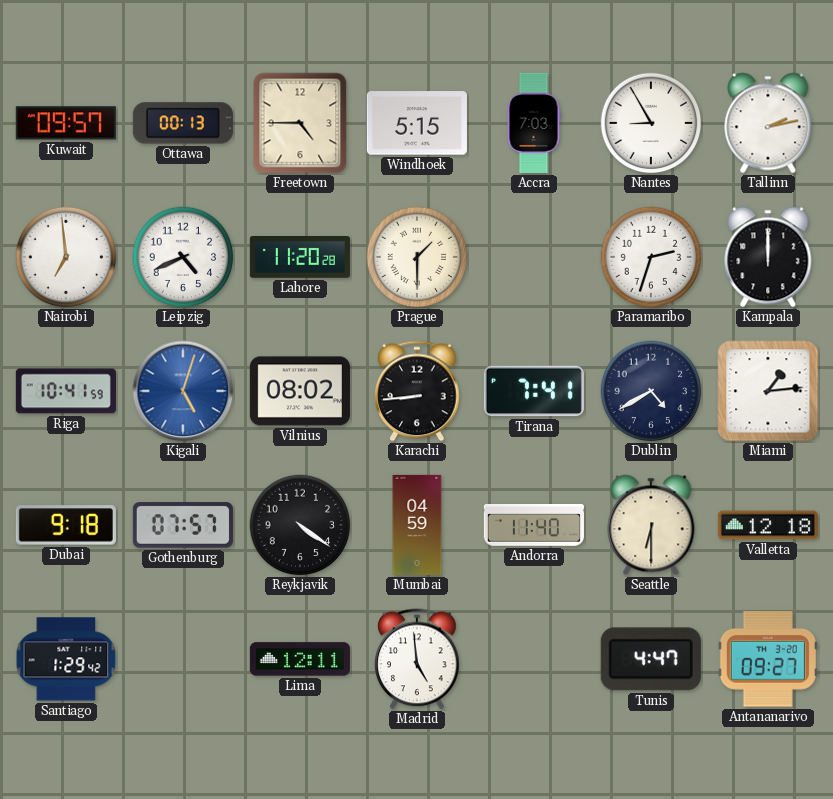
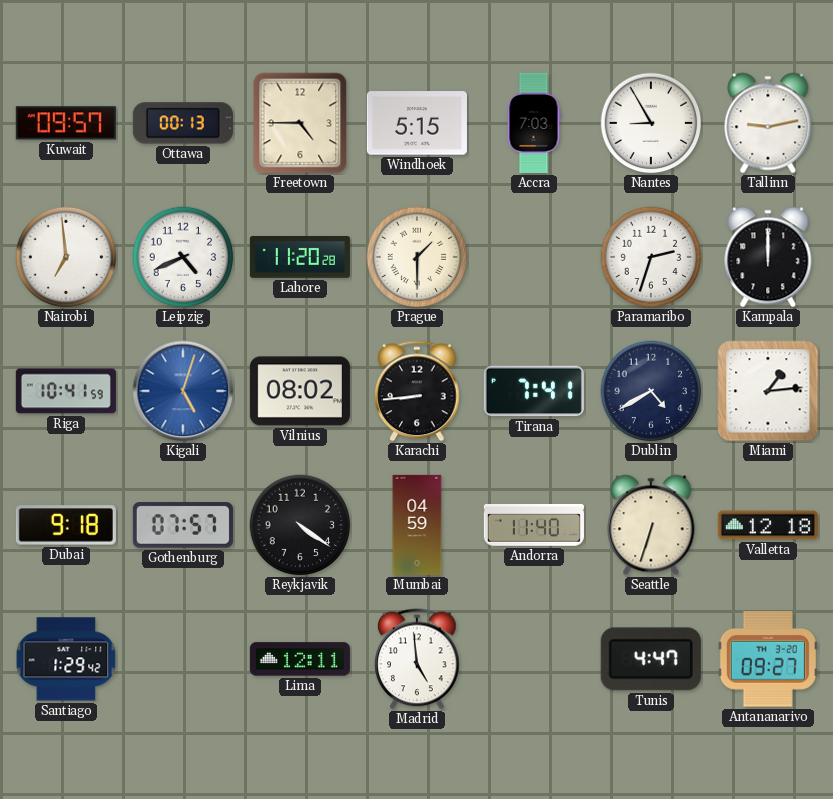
Tallinn: 2:13 -> 9:13
Seattle: 6:30 -> 6:33
